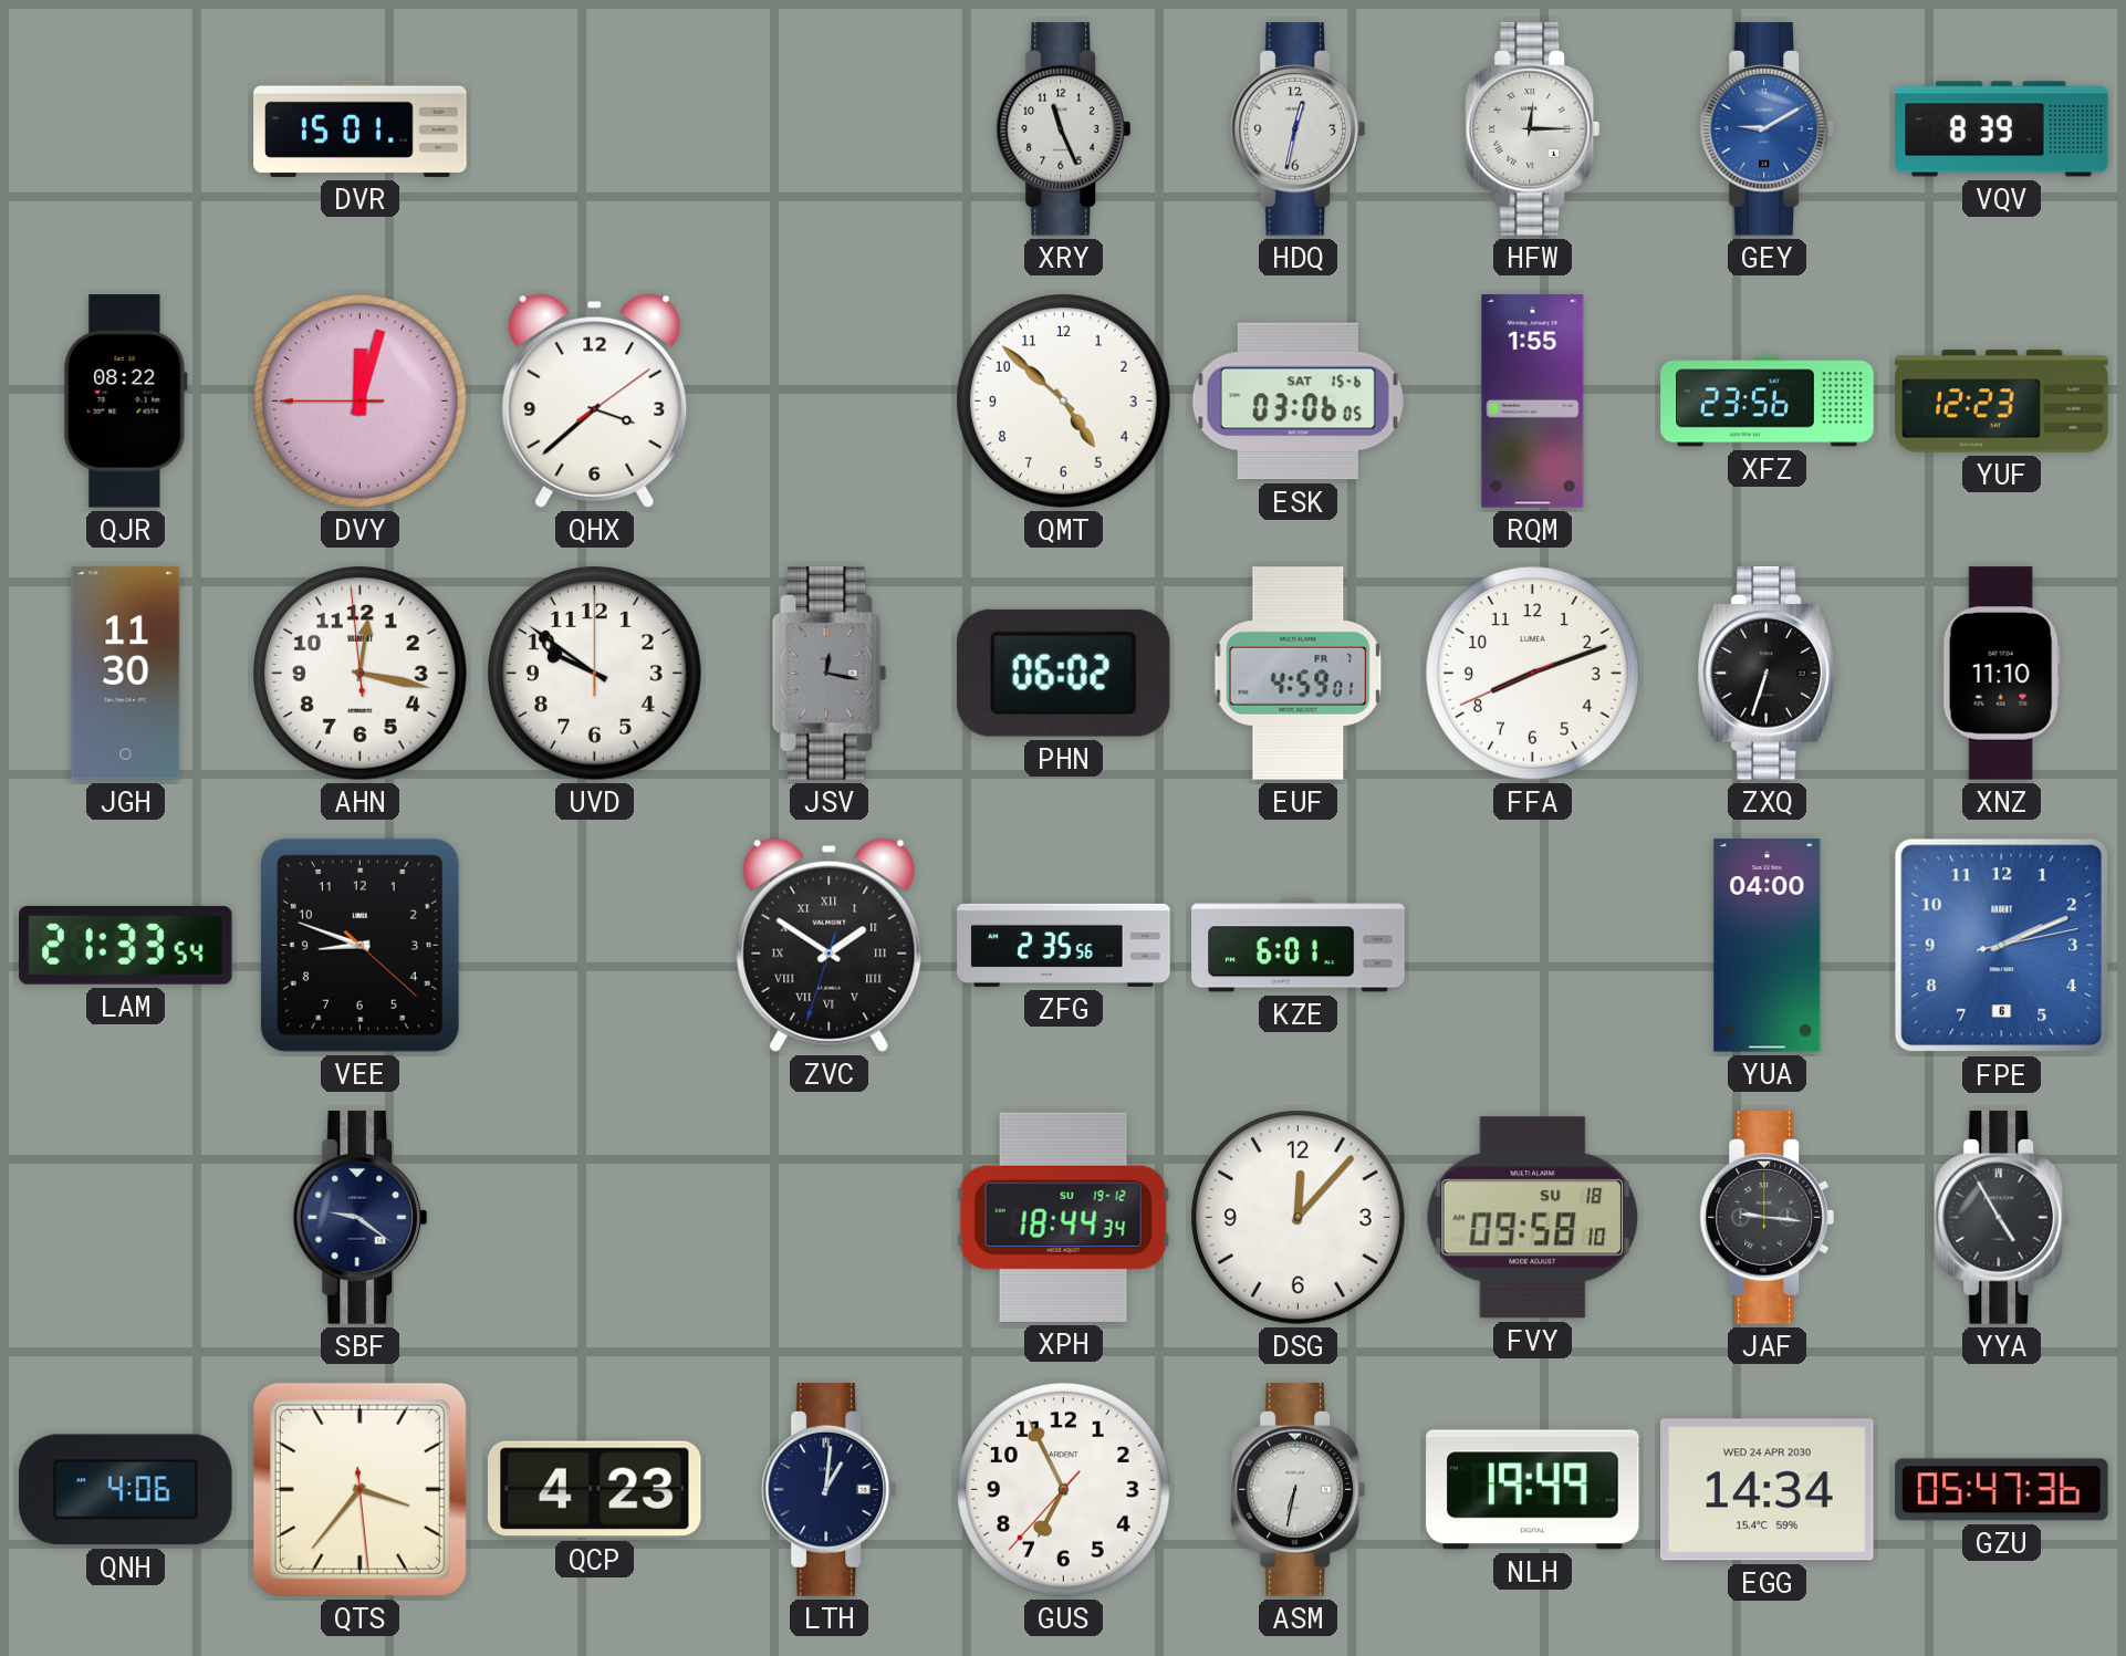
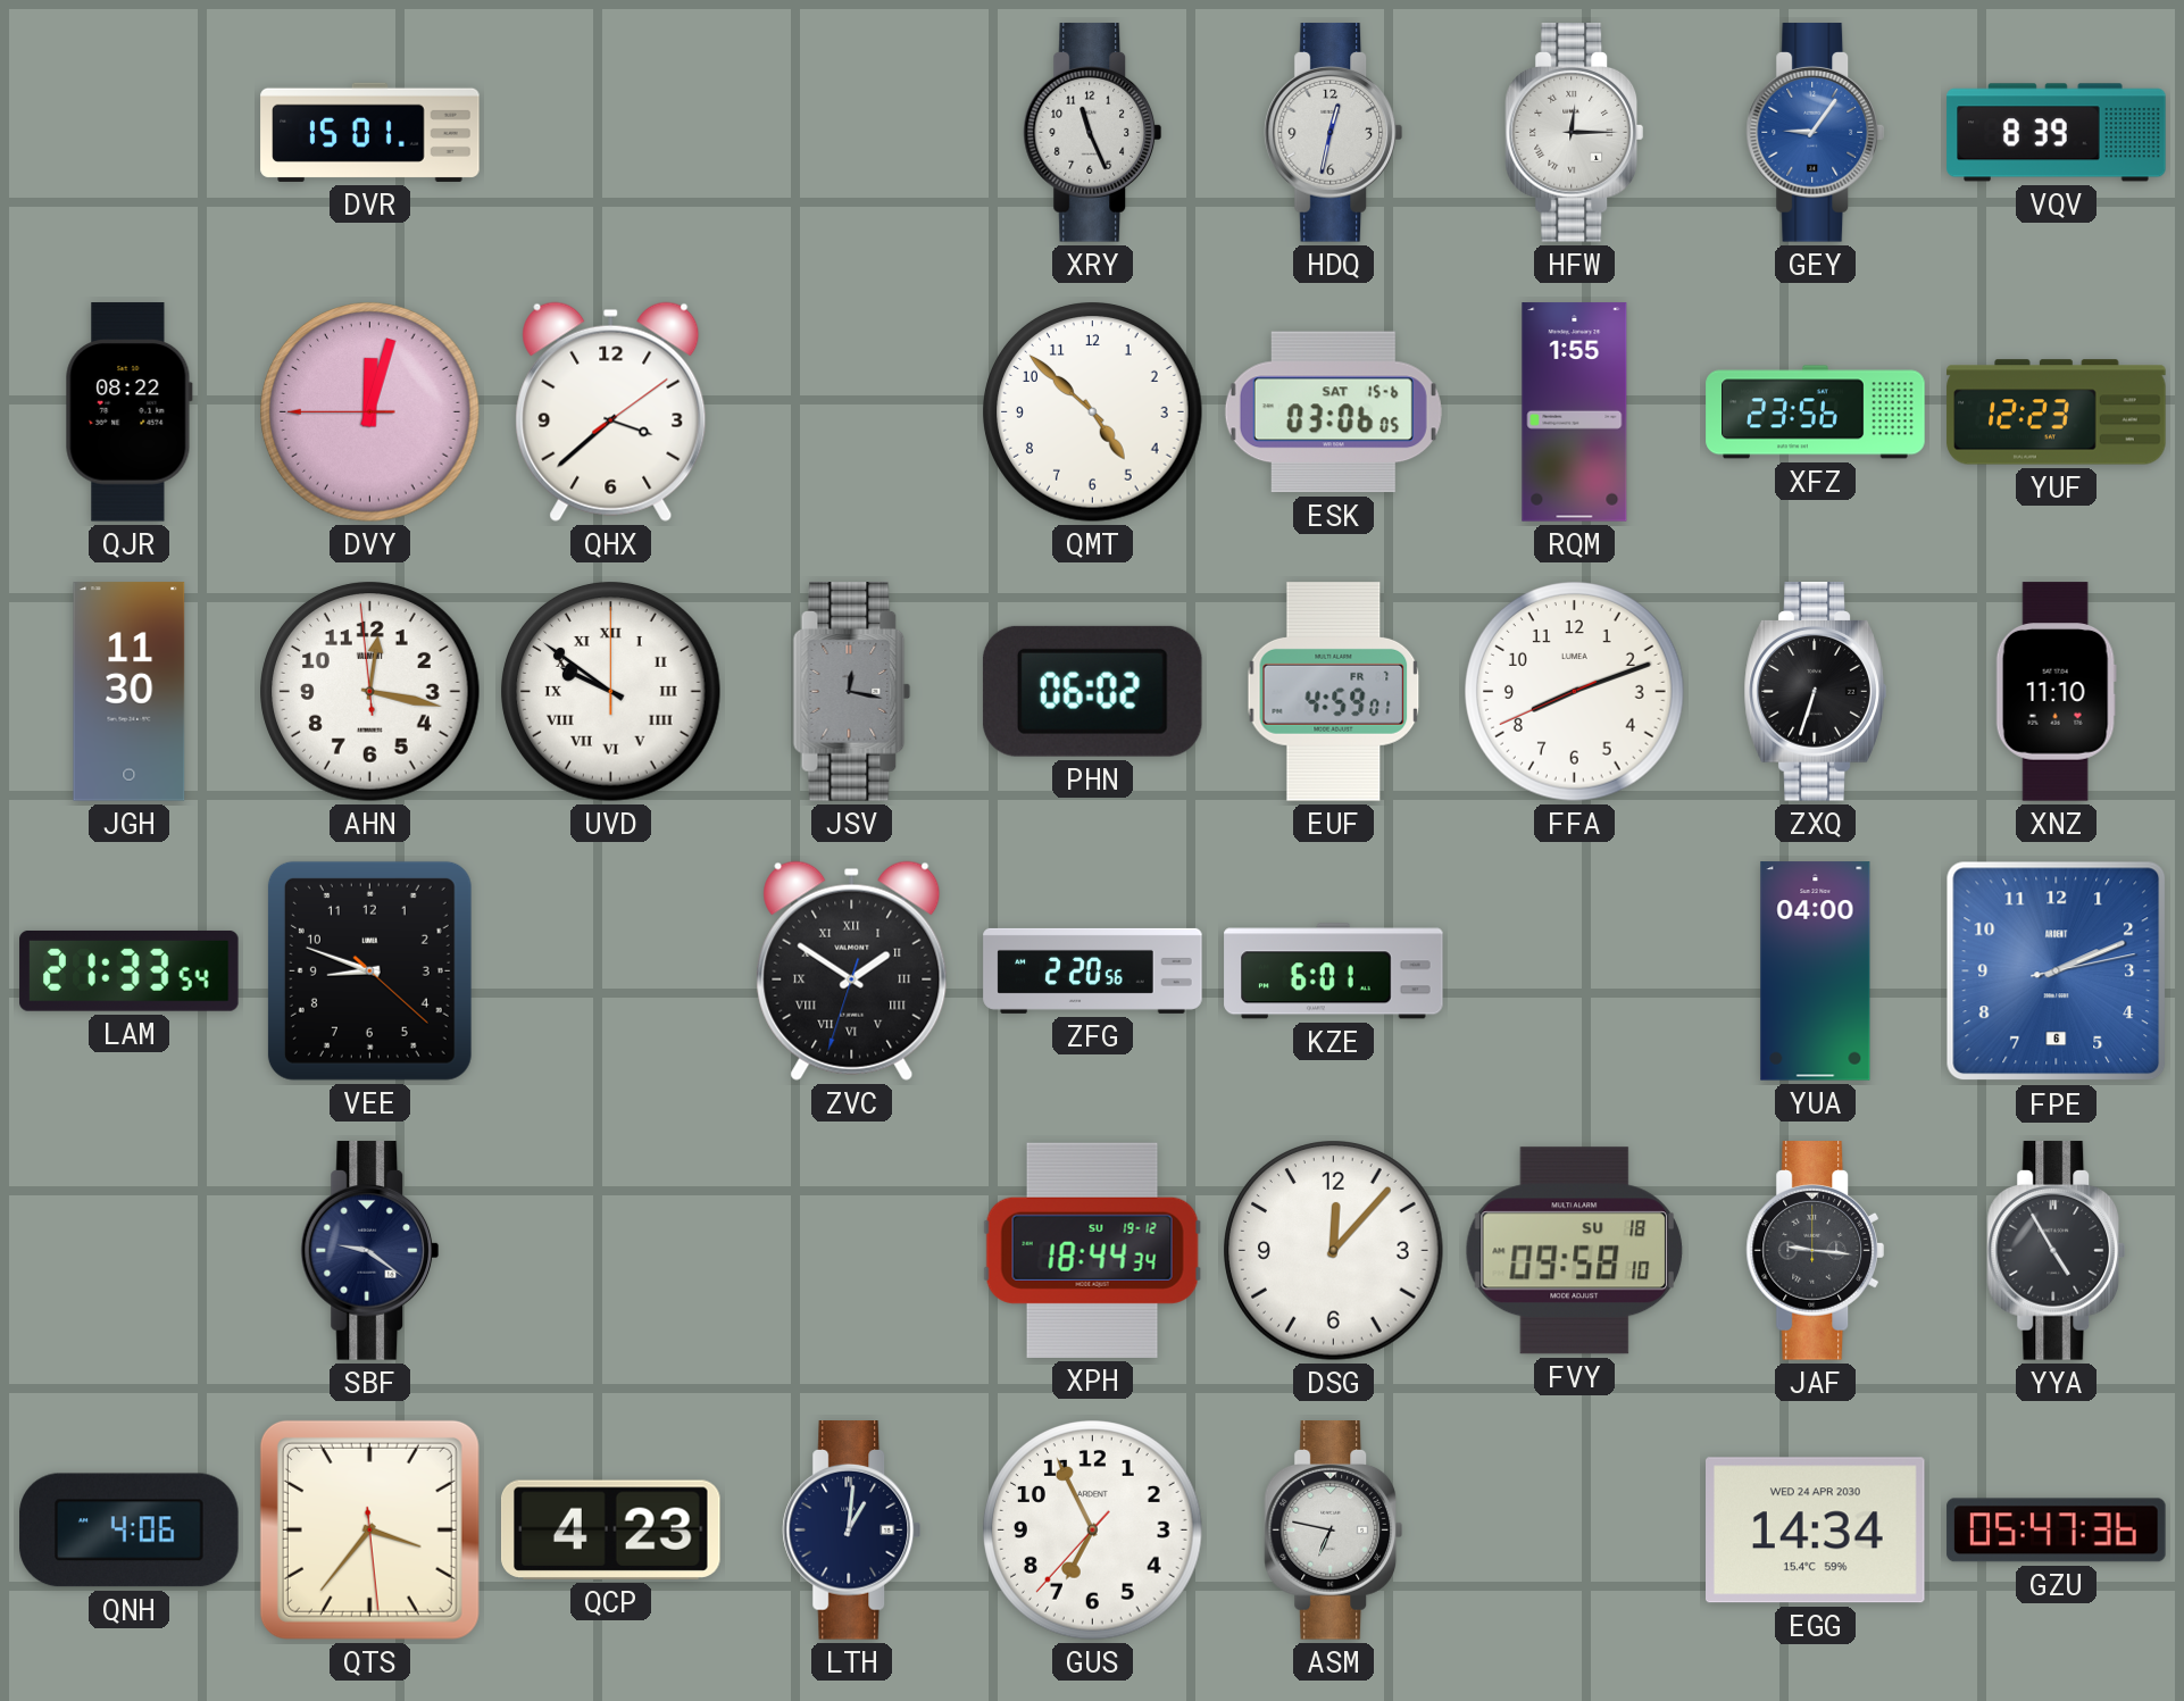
GEY: 9:10 -> 9:06
UVD numerals: Arabic -> Roman
ZFG: 2:35 -> 2:20
ASM: 6:32 -> 6:47
NLH: 19:49 -> none
